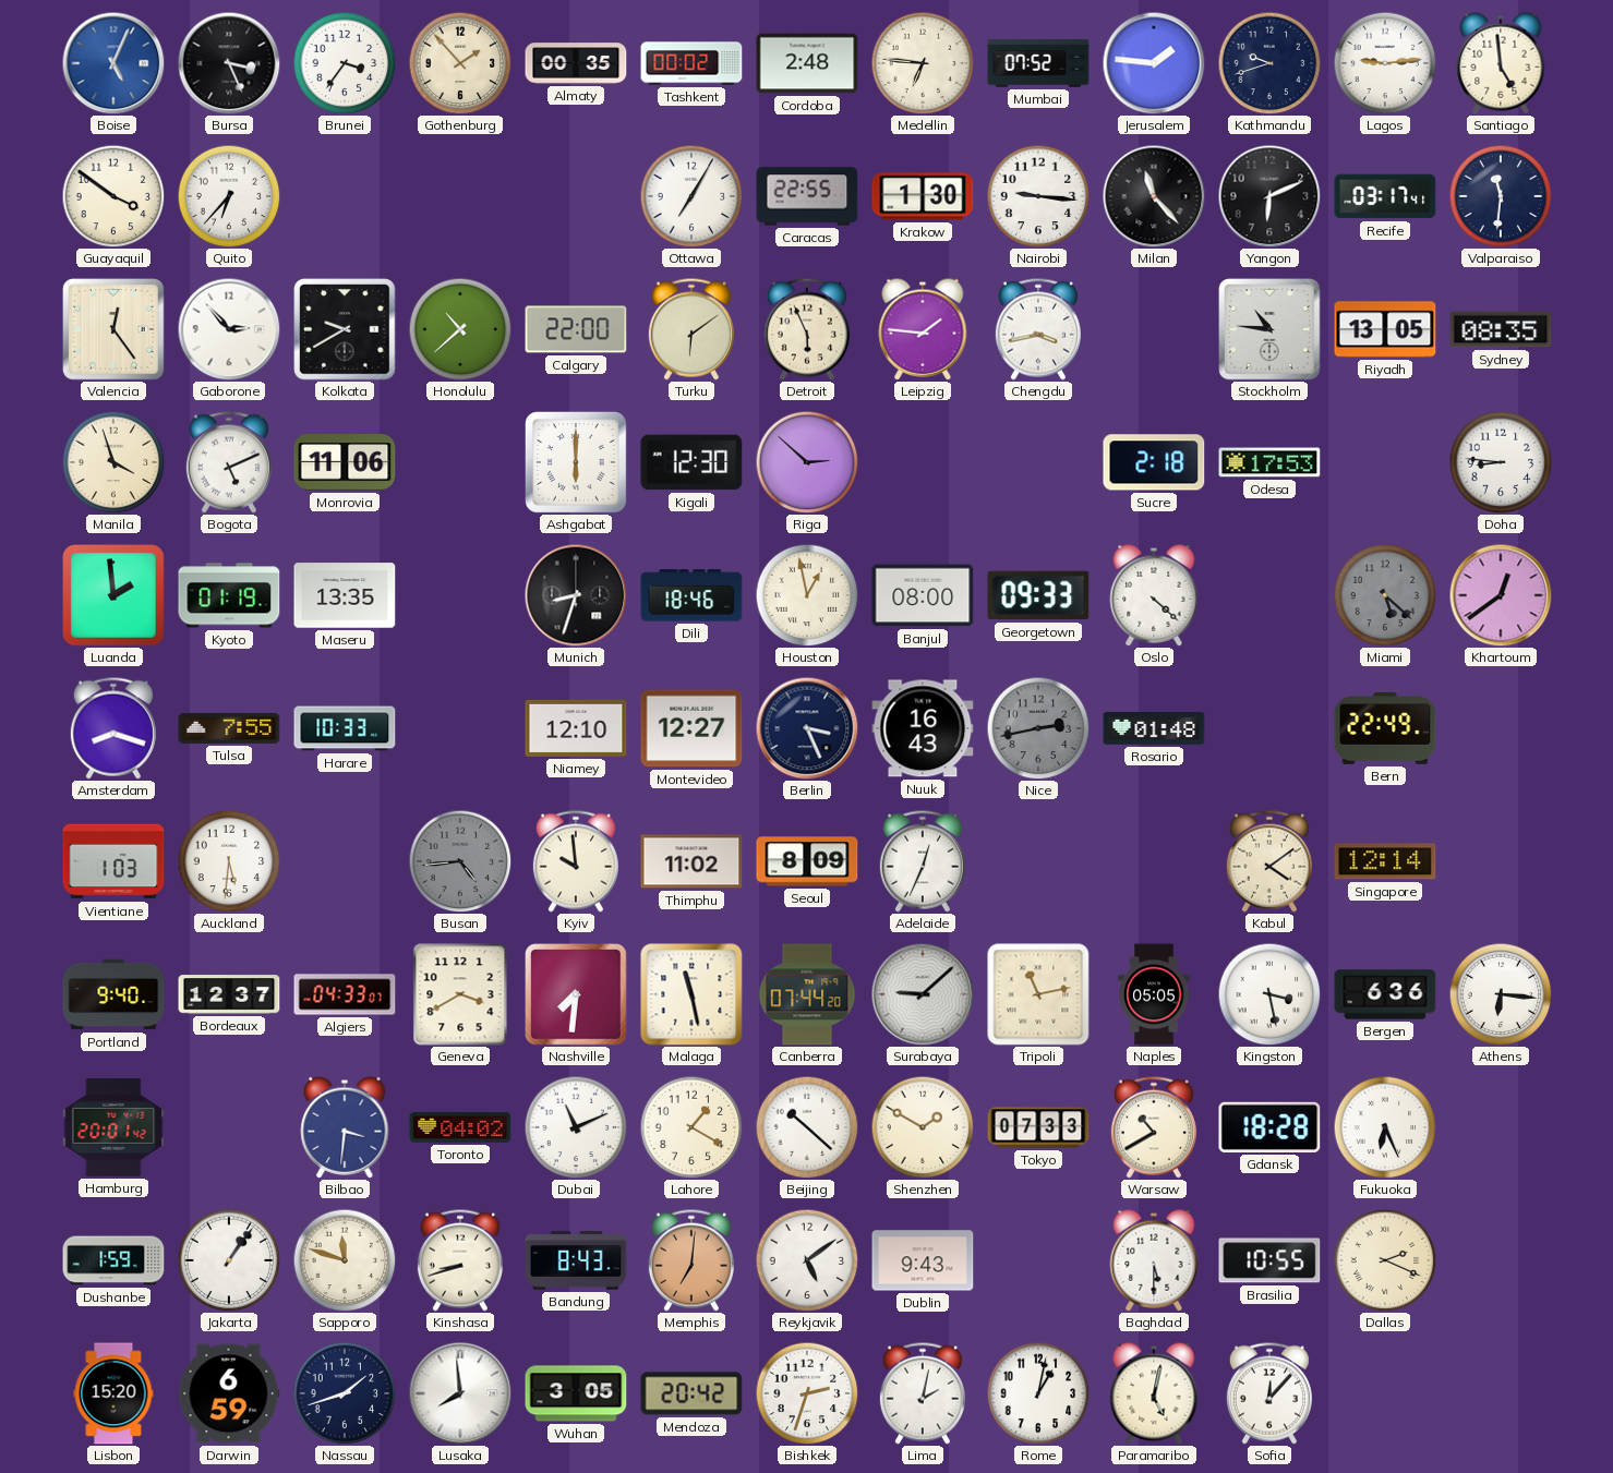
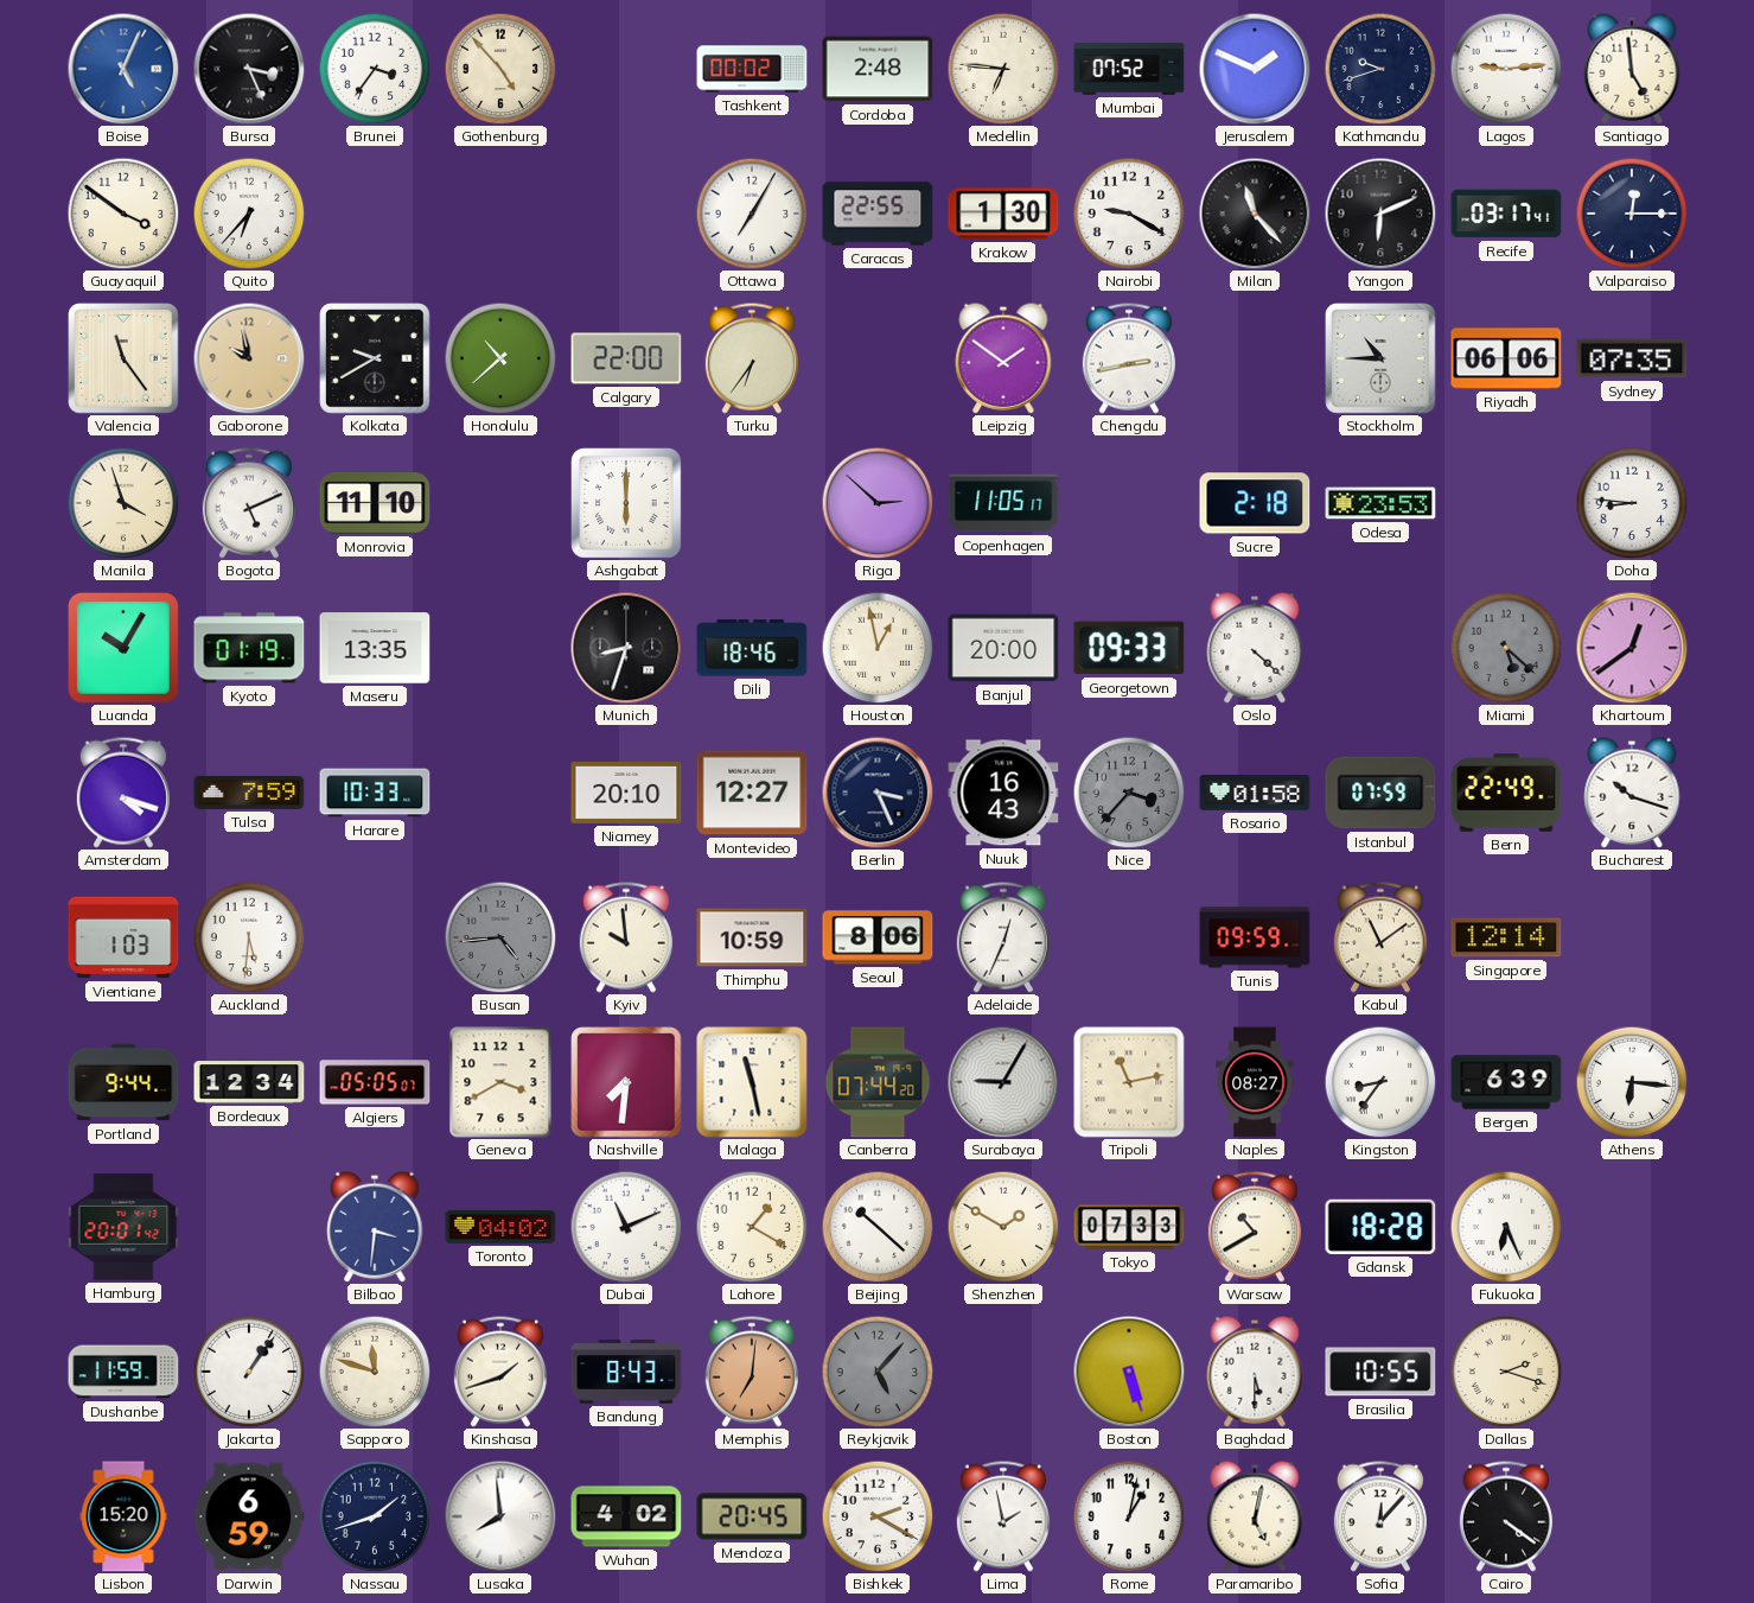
Gothenburg: 1:53 -> 4:53
Almaty: 00:35 -> none
Jerusalem: 1:46 -> 1:49
Nairobi: 9:16 -> 9:20
Valparaiso: 11:31 -> 12:15
Valencia: 12:24 -> 11:24
Gaborone: 2:53 -> 9:58
Gaborone dial: white -> champagne
Turku: 6:09 -> 6:36
Detroit: 5:56 -> none
Leipzig: 1:46 -> 1:51
Chengdu: 3:43 -> 2:43
Stockholm: 10:46 -> 10:45
Riyadh: 13:05 -> 06:06
Sydney: 08:35 -> 07:35
Monrovia: 11:06 -> 11:10
Kigali: 12:30 -> none
Copenhagen: none -> 11:05
Odesa: 17:53 -> 23:53
Luanda: 1:59 -> 10:05
Banjul: 08:00 -> 20:00
Amsterdam: 8:18 -> 4:18
Tulsa: 7:55 -> 7:59
Niamey: 12:10 -> 20:10
Nice: 2:43 -> 3:37
Rosario: 01:48 -> 01:58
Istanbul: none -> 07:59
Bucharest: none -> 10:18
Thimphu: 11:02 -> 10:59
Seoul: 8:09 -> 8:06
Tunis: none -> 09:59
Kabul: 4:09 -> 11:09
Portland: 9:40 -> 9:44
Bordeaux: 12:37 -> 12:34
Algiers: 04:33 -> 05:05
Surabaya: 9:08 -> 9:05
Naples: 05:05 -> 08:27
Kingston: 3:28 -> 8:36
Bergen: 6:36 -> 6:39
Dushanbe: 1:59 -> 11:59
Kinshasa: 8:42 -> 1:42
Reykjavik: 5:09 -> 5:07
Reykjavik dial: white -> grey
Dublin: 9:43 -> none
Boston: none -> 5:27
Dallas: 2:19 -> 2:18
Wuhan: 3:05 -> 4:02
Mendoza: 20:42 -> 20:45
Bishkek: 2:33 -> 2:20
Lima: 2:02 -> 1:58
Cairo: none -> 4:21
